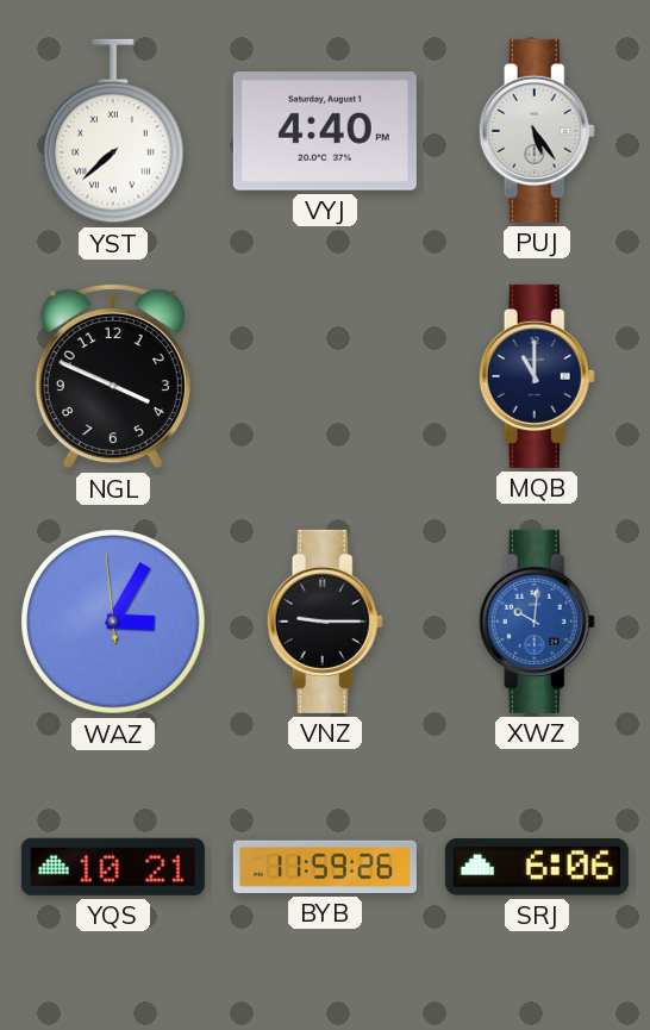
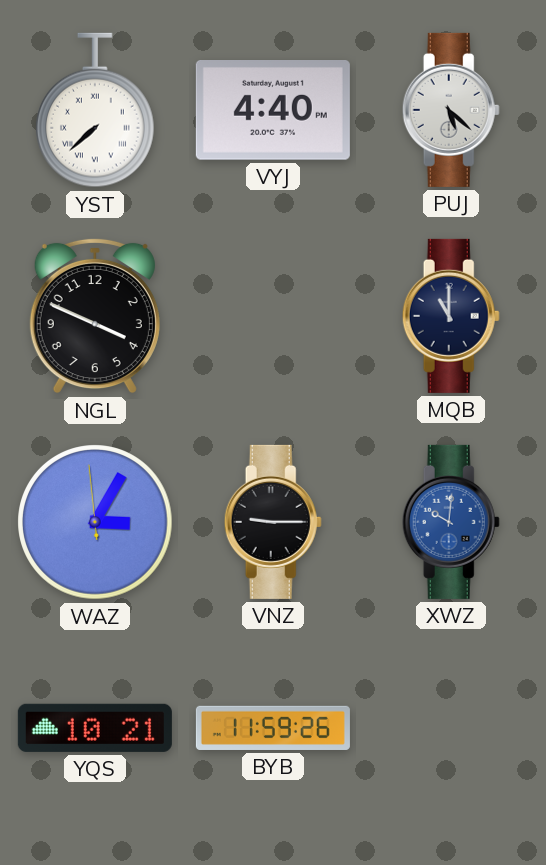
PUJ: 5:24 -> 5:22
SRJ: 6:06 -> none
